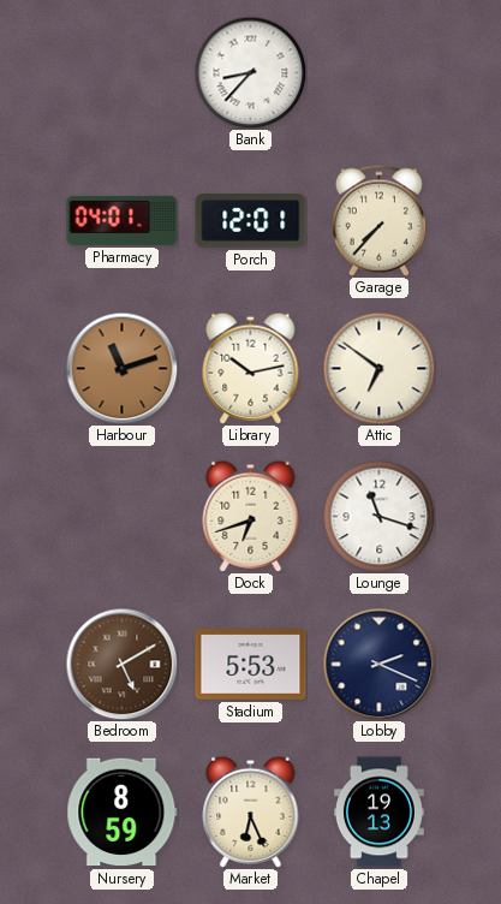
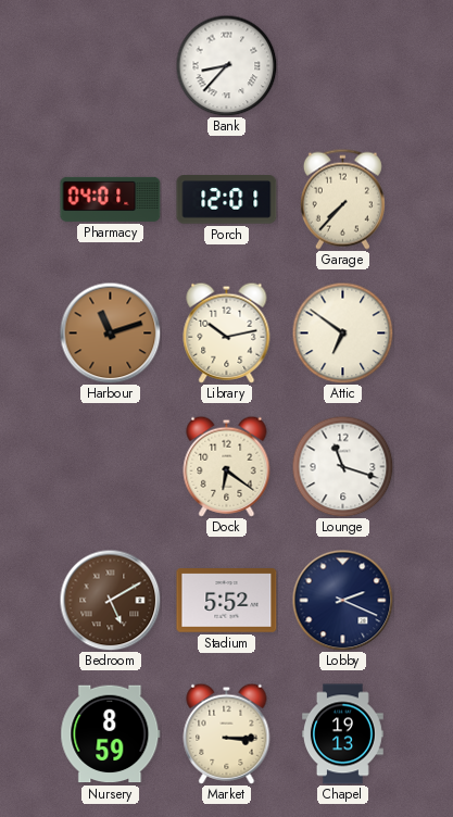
Dock: 6:42 -> 6:21
Stadium: 5:53 -> 5:52
Market: 6:26 -> 3:15
